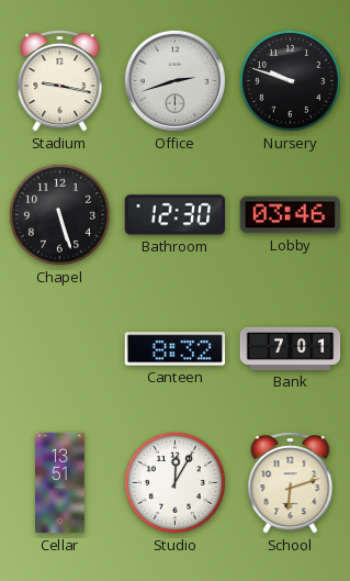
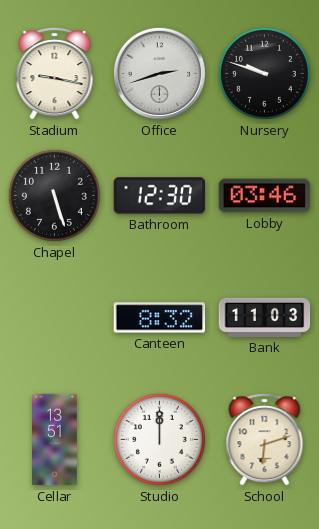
Bank: 7:01 -> 11:03
Studio: 12:05 -> 12:00
